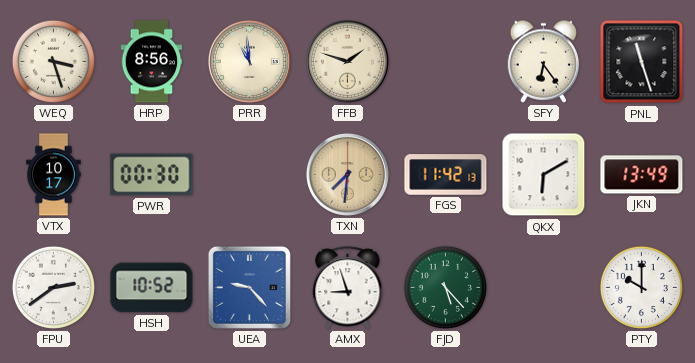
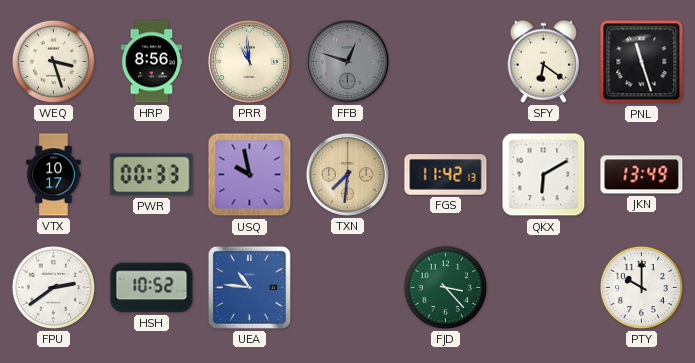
FFB: 1:48 -> 12:48
FFB dial: cream -> grey
SFY: 6:24 -> 6:21
PWR: 00:30 -> 00:33
USQ: none -> 9:58
UEA: 9:23 -> 10:46
AMX: 8:57 -> none
FJD: 5:23 -> 3:23
